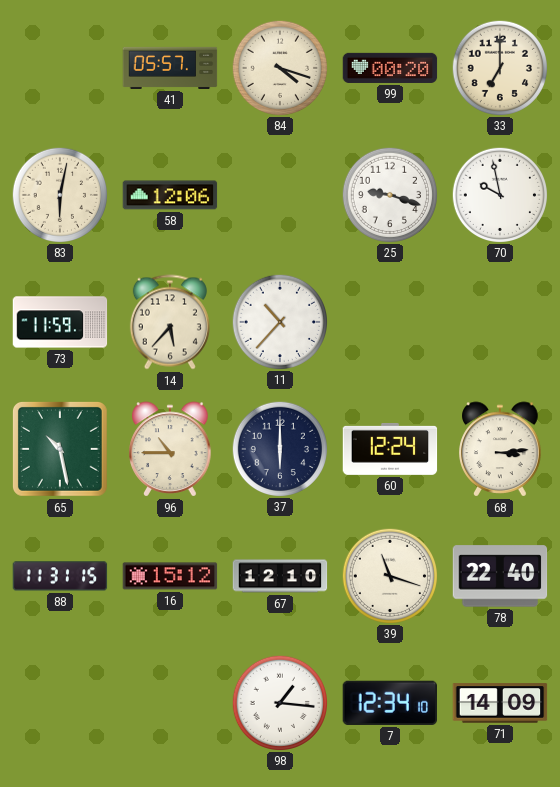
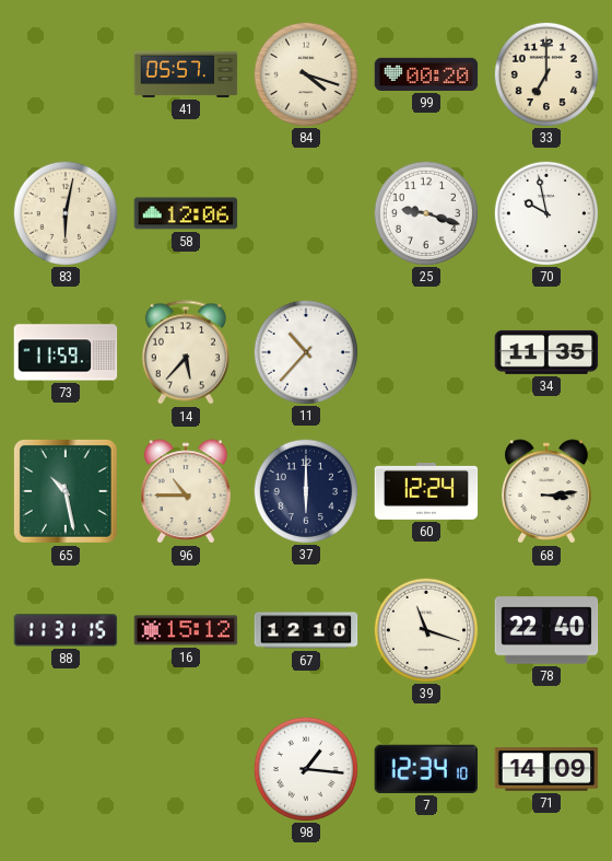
34: none -> 11:35
